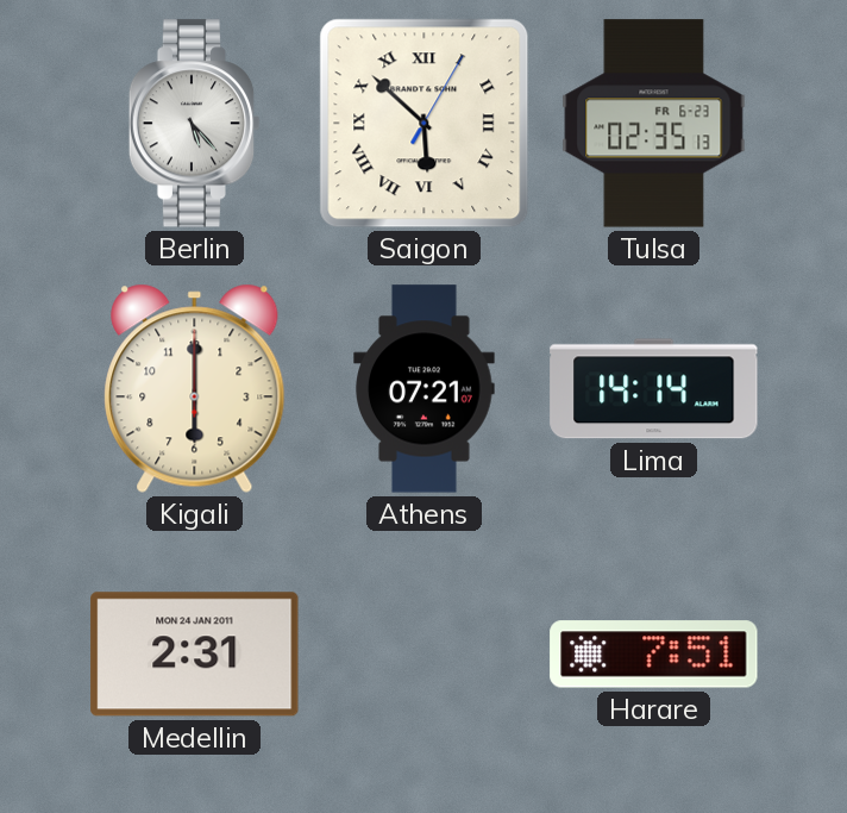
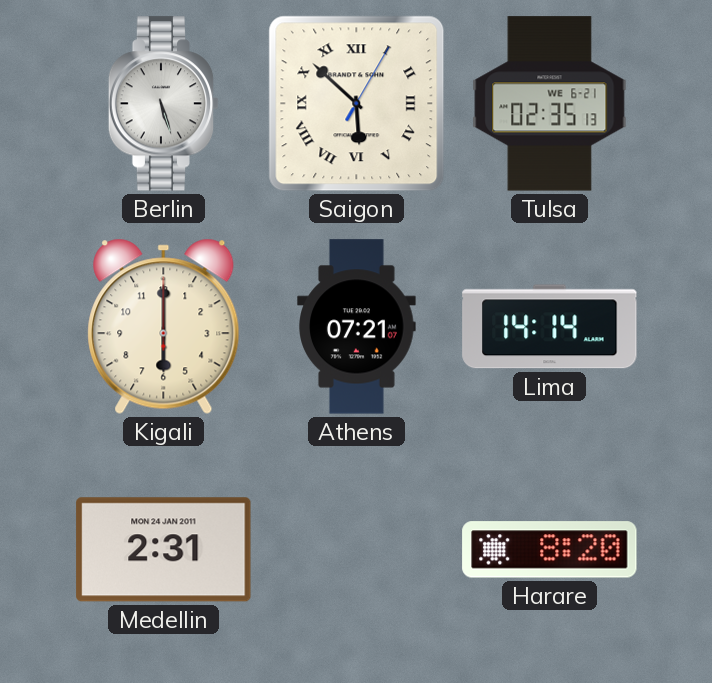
Berlin: 5:23 -> 5:27
Tulsa date: FR 6-23 -> WE 6-21
Harare: 7:51 -> 8:20
